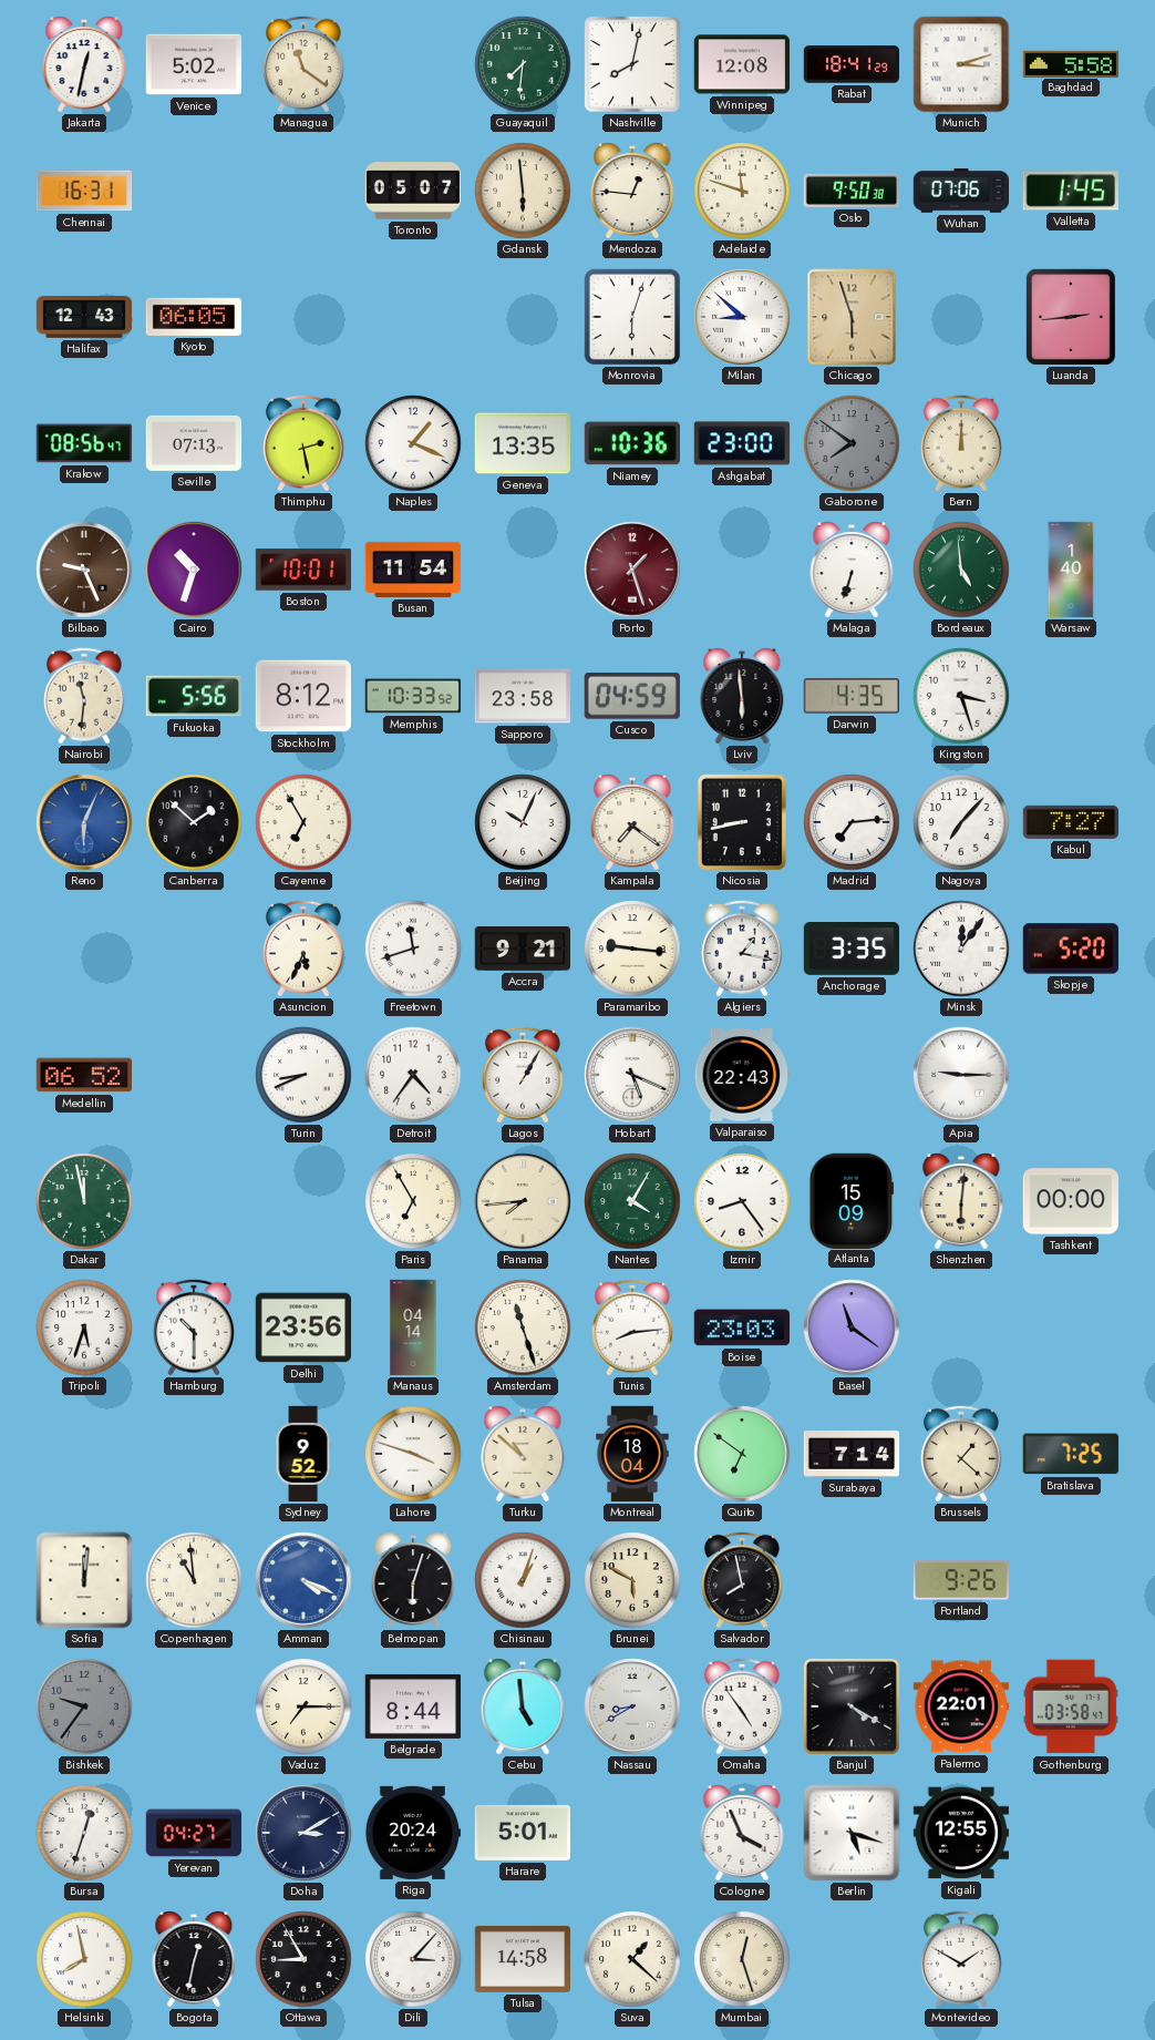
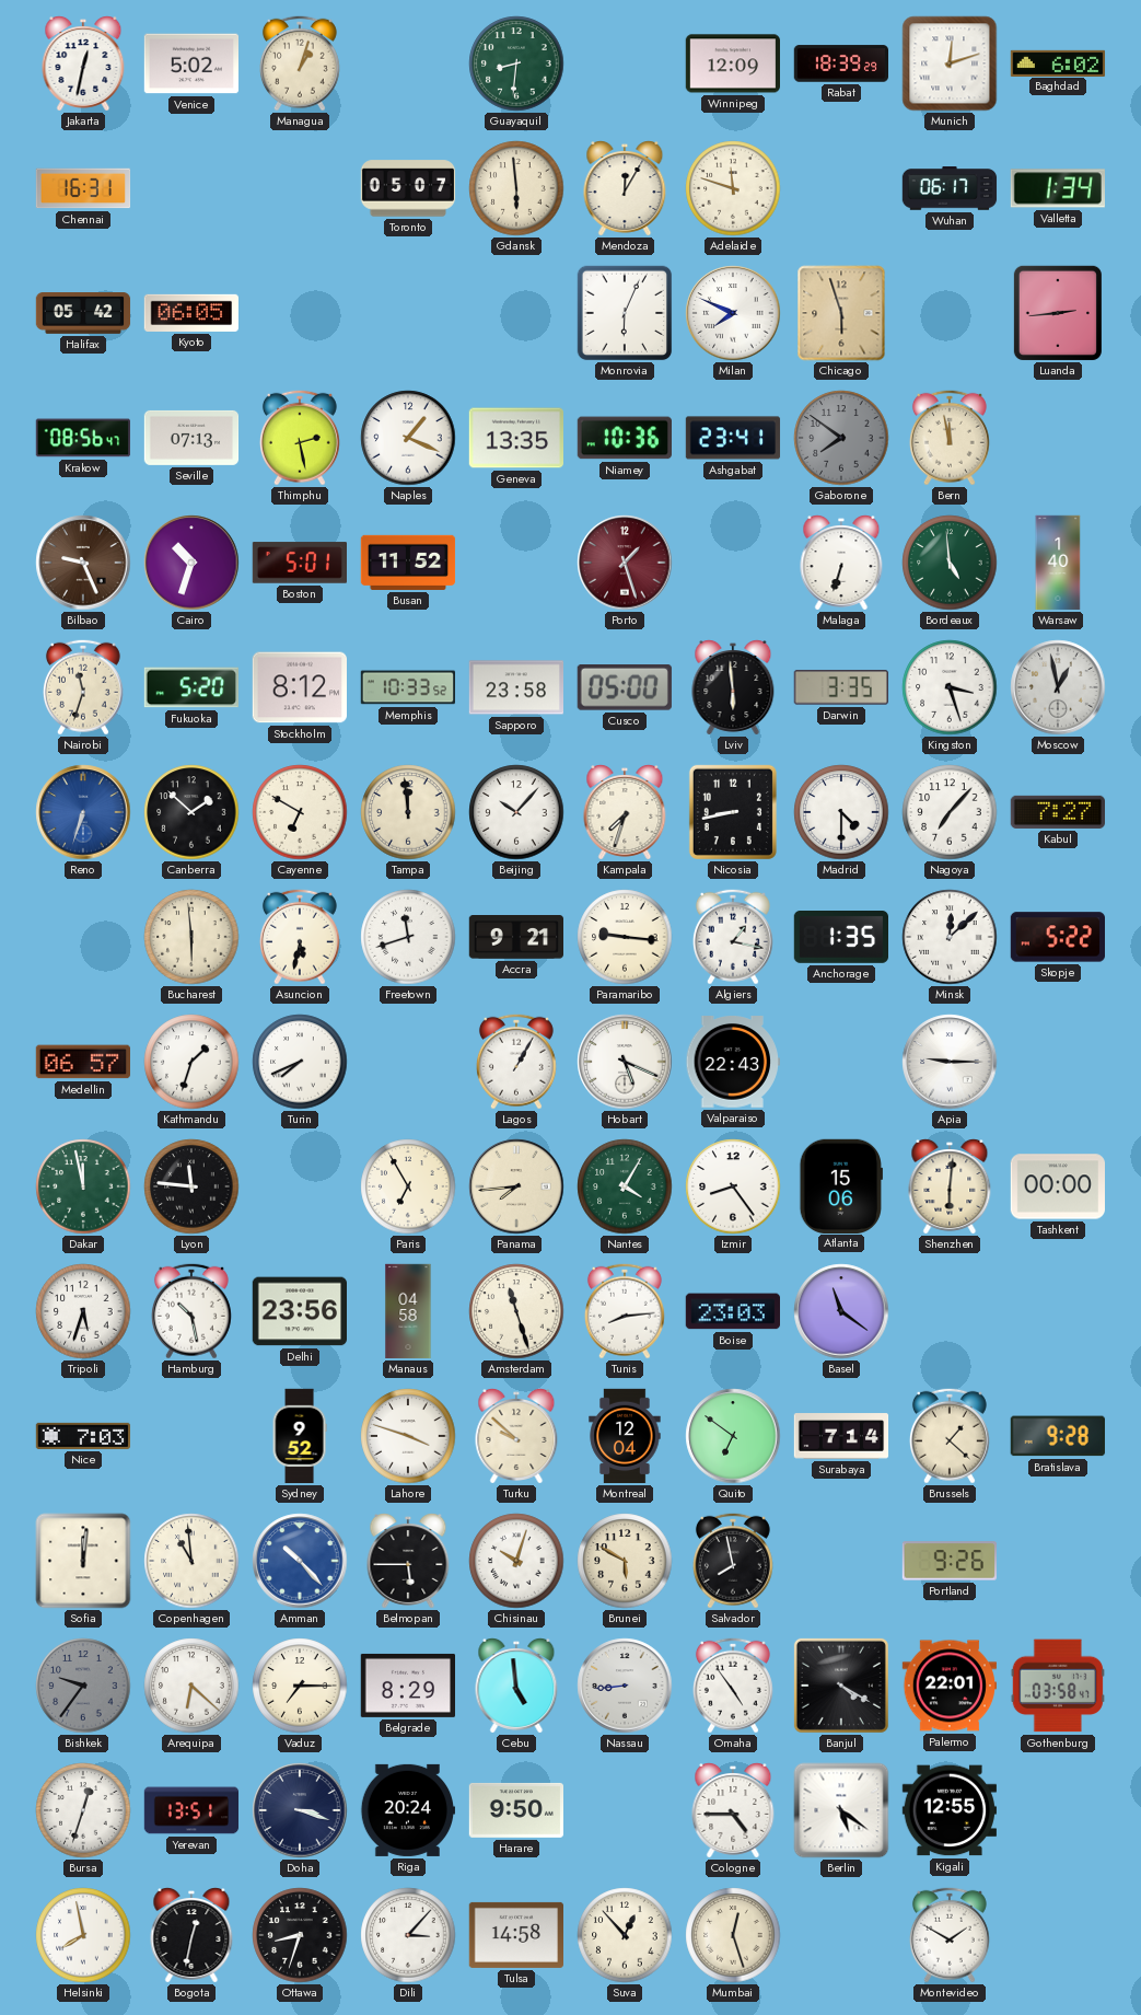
Managua: 11:21 -> 1:03
Guayaquil: 7:31 -> 8:31
Nashville: 8:02 -> none
Winnipeg: 12:08 -> 12:09
Rabat: 18:41 -> 18:39
Munich: 3:12 -> 12:12
Baghdad: 5:58 -> 6:02
Mendoza: 12:46 -> 12:05
Oslo: 9:50 -> none
Wuhan: 07:06 -> 06:17
Valletta: 1:45 -> 1:34
Halifax: 12:43 -> 05:42
Monrovia: 6:03 -> 6:04
Milan: 8:52 -> 7:49
Ashgabat: 23:00 -> 23:41
Bern: 12:00 -> 11:58
Boston: 10:01 -> 5:01
Busan: 11:54 -> 11:52
Nairobi: 11:31 -> 11:33
Fukuoka: 5:56 -> 5:20
Cusco: 04:59 -> 05:00
Darwin: 4:35 -> 3:35
Moscow: none -> 12:58
Reno: 6:04 -> 6:33
Cayenne: 6:55 -> 6:50
Tampa: none -> 11:59
Beijing: 10:04 -> 10:07
Kampala: 7:21 -> 7:33
Madrid: 7:14 -> 4:30
Bucharest: none -> 5:59
Asuncion: 5:34 -> 5:32
Anchorage: 3:35 -> 1:35
Minsk: 12:06 -> 12:08
Skopje: 5:20 -> 5:22
Medellin: 06:52 -> 06:57
Kathmandu: none -> 1:33
Turin: 8:41 -> 7:41
Detroit: 4:36 -> none
Lyon: none -> 11:46
Atlanta: 15:09 -> 15:06
Hamburg: 10:30 -> 10:28
Manaus: 04:14 -> 04:58
Nice: none -> 7:03
Turku: 10:52 -> 9:52
Montreal: 18:04 -> 12:04
Bratislava: 7:25 -> 9:28
Amman: 4:19 -> 10:23
Belmopan: 6:03 -> 5:45
Chisinau: 1:03 -> 10:03
Arequipa: none -> 6:22
Belgrade: 8:44 -> 8:29
Nassau: 8:40 -> 8:44
Yerevan: 04:27 -> 13:51
Doha: 3:10 -> 3:18
Harare: 5:01 -> 9:50
Cologne: 3:56 -> 4:45
Berlin: 5:18 -> 5:21
Ottawa: 8:55 -> 8:33
Suva: 1:22 -> 12:53
